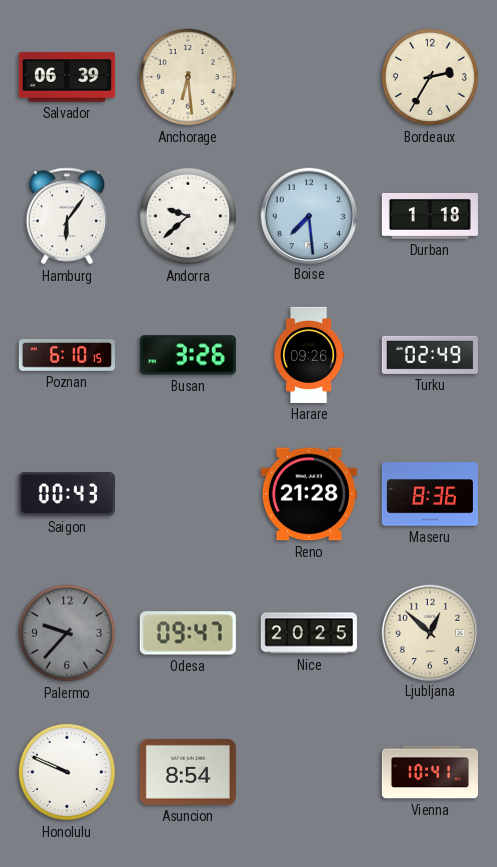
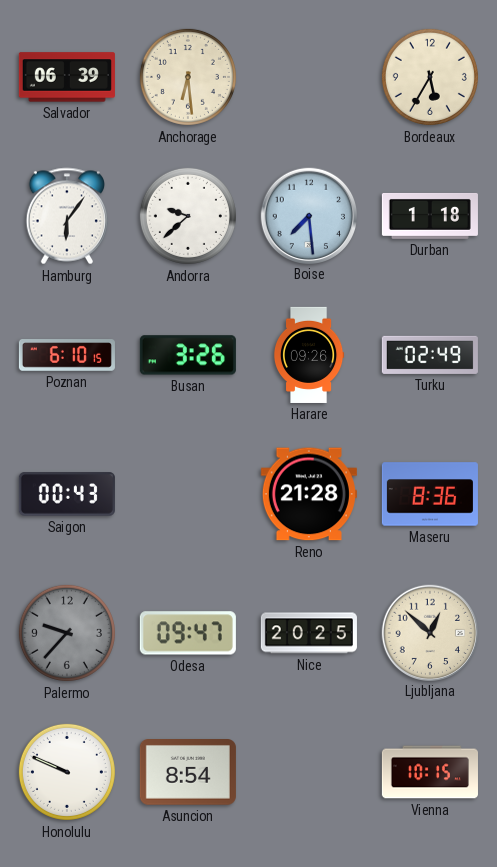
Bordeaux: 2:35 -> 5:35
Vienna: 10:41 -> 10:15
